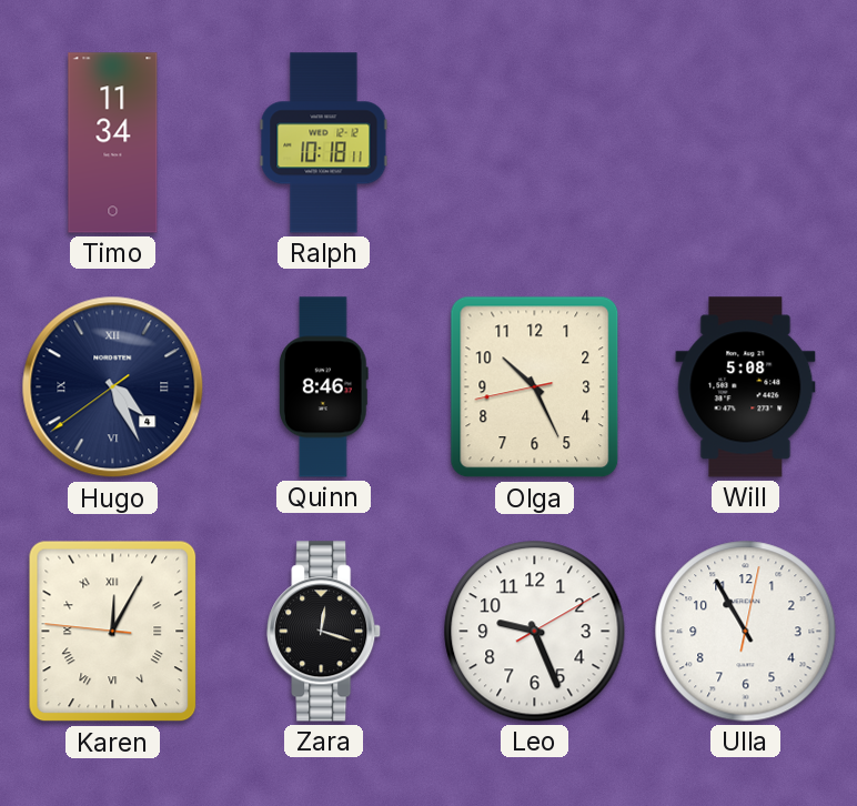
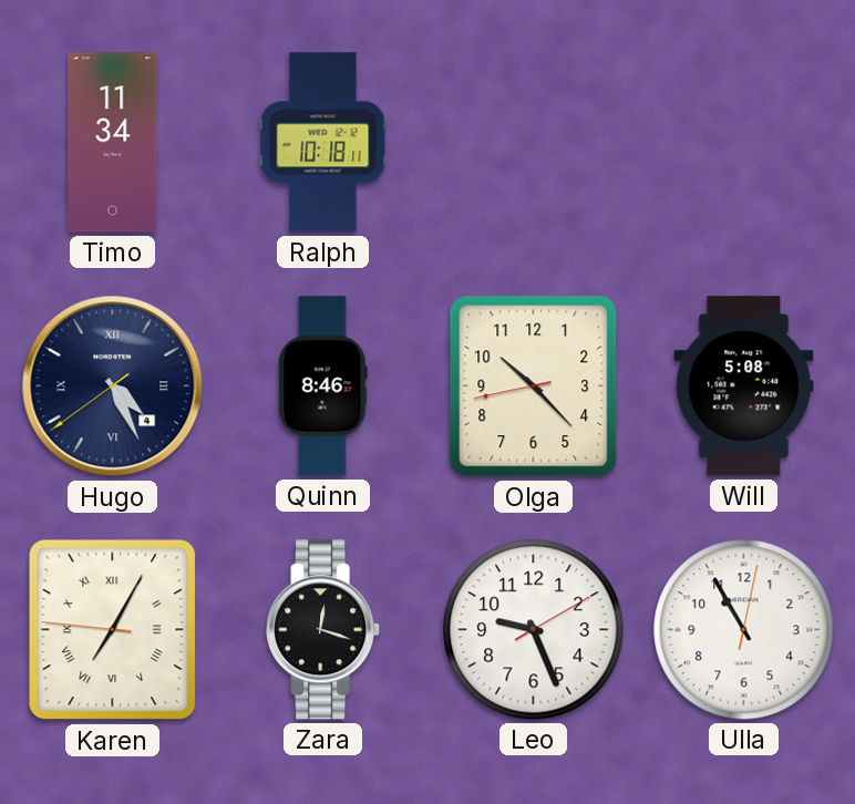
Olga: 10:25 -> 10:22
Karen: 12:04 -> 7:04
